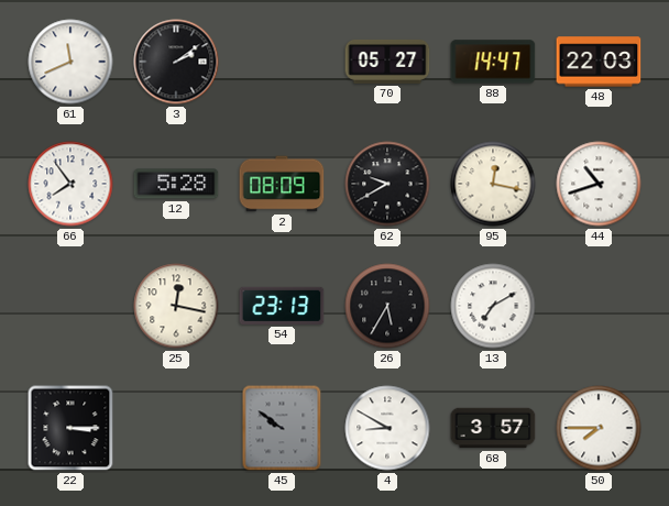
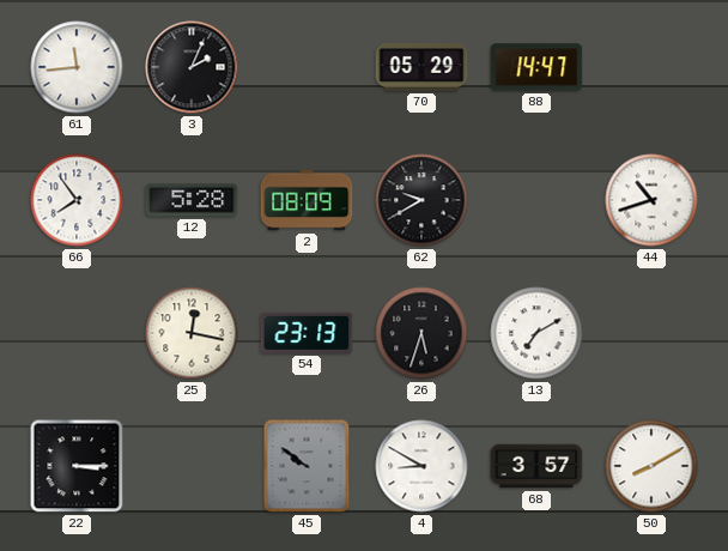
61: 11:41 -> 11:44
3: 2:09 -> 2:04
70: 05:27 -> 05:29
48: 22:03 -> none
95: 12:17 -> none
26: 5:35 -> 5:33
50: 7:45 -> 8:10
